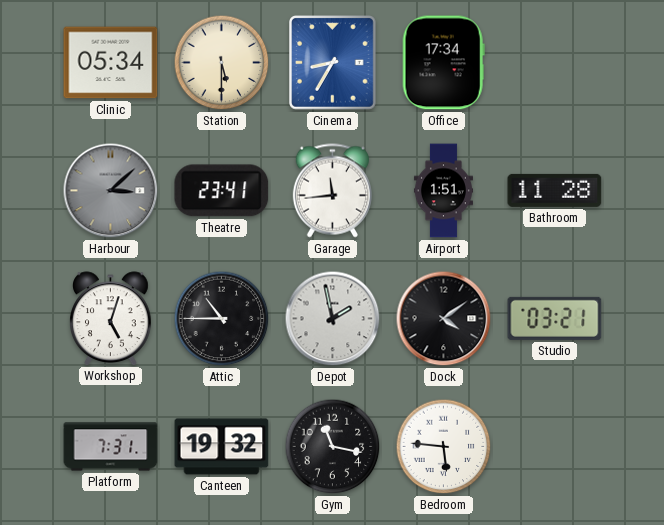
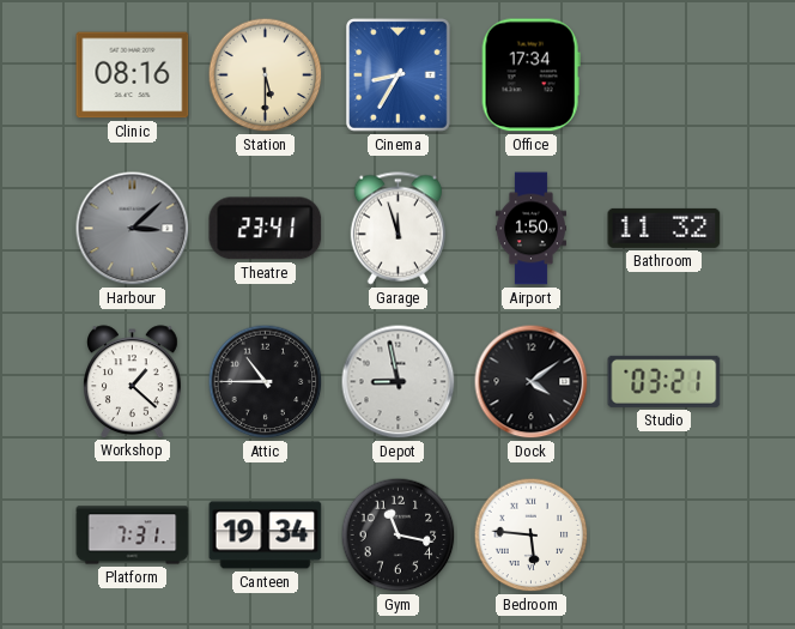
Clinic: 05:34 -> 08:16
Garage: 11:44 -> 11:57
Airport: 1:51 -> 1:50
Bathroom: 11:28 -> 11:32
Workshop: 5:03 -> 1:22
Depot: 1:58 -> 8:58
Canteen: 19:32 -> 19:34
